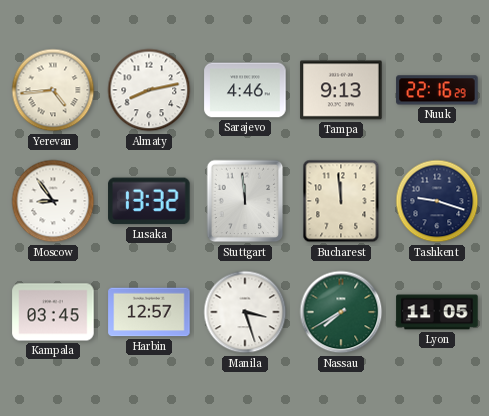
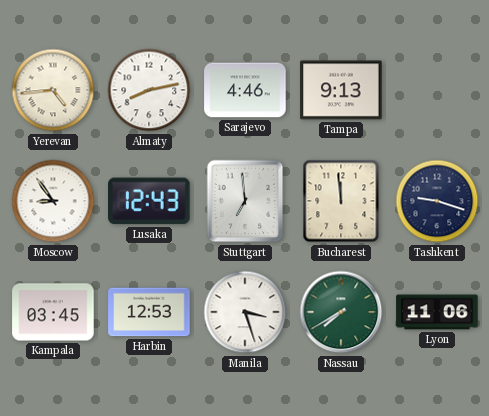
Nuuk: 22:16 -> none
Lusaka: 13:32 -> 12:43
Stuttgart: 11:59 -> 6:59
Harbin: 12:57 -> 12:53
Lyon: 11:05 -> 11:06
